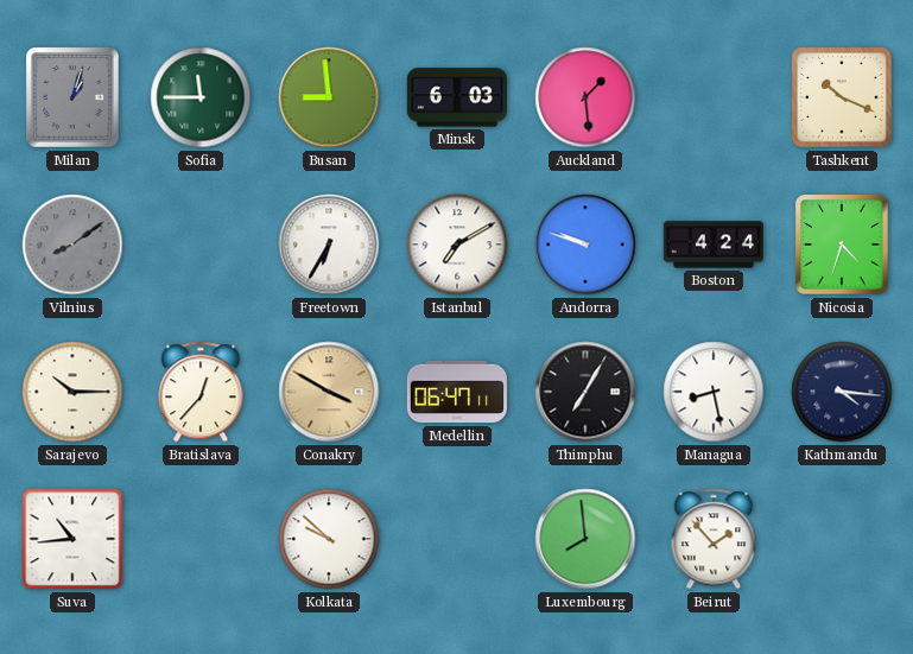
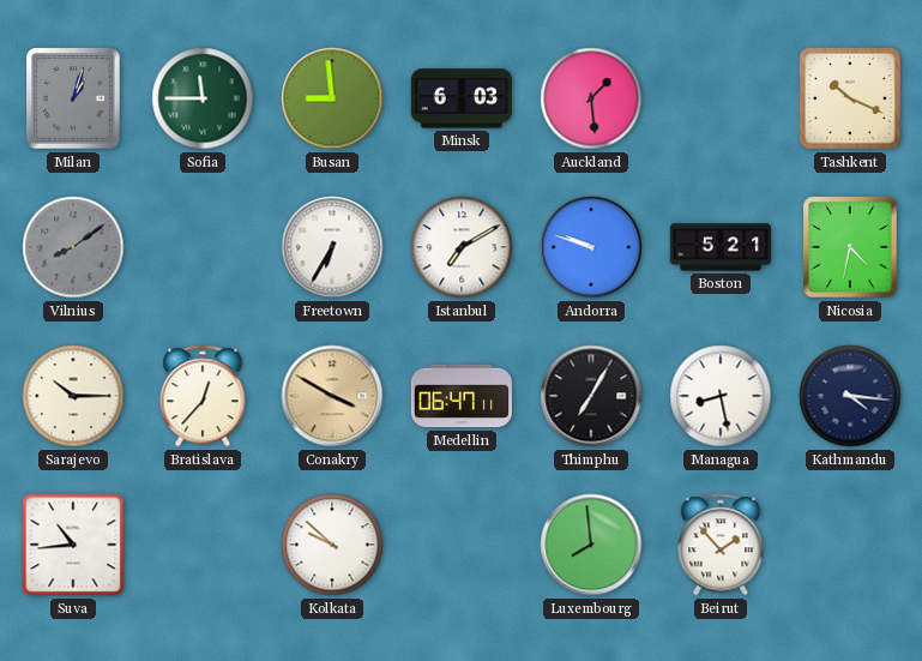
Boston: 4:24 -> 5:21
Nicosia: 4:33 -> 4:32
